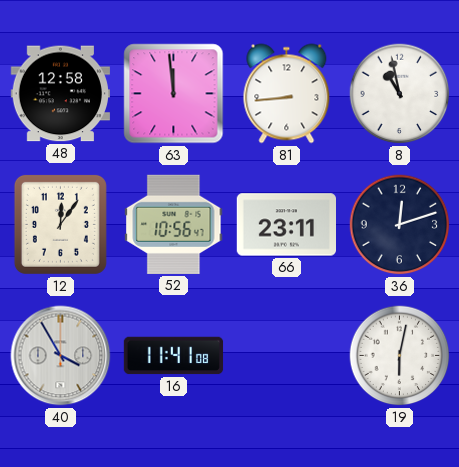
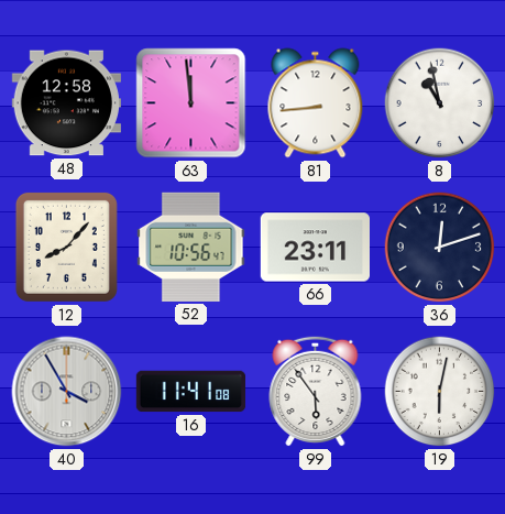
12: 12:06 -> 8:07
99: none -> 5:54
